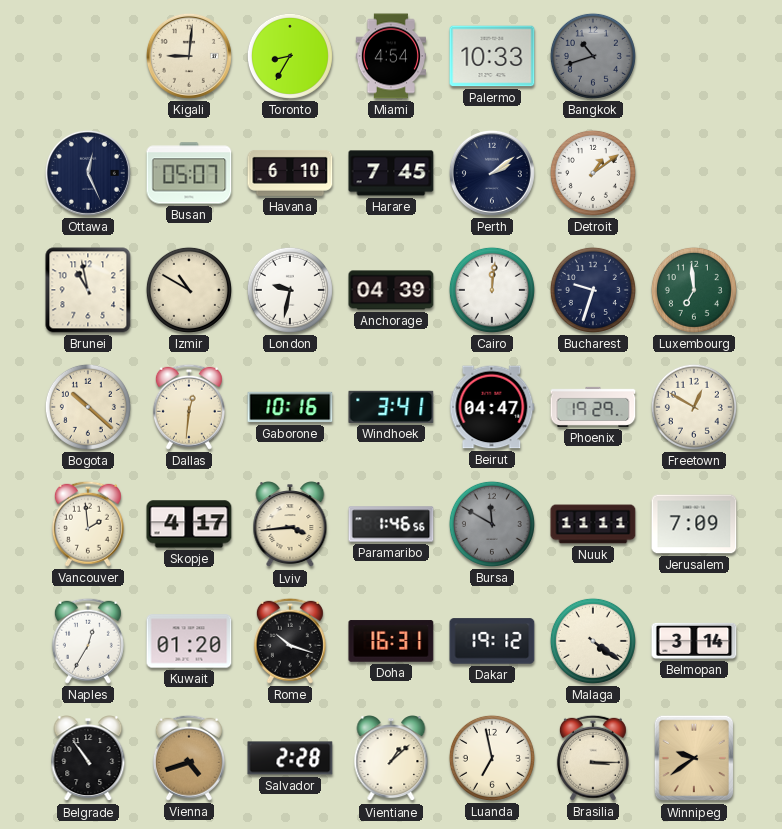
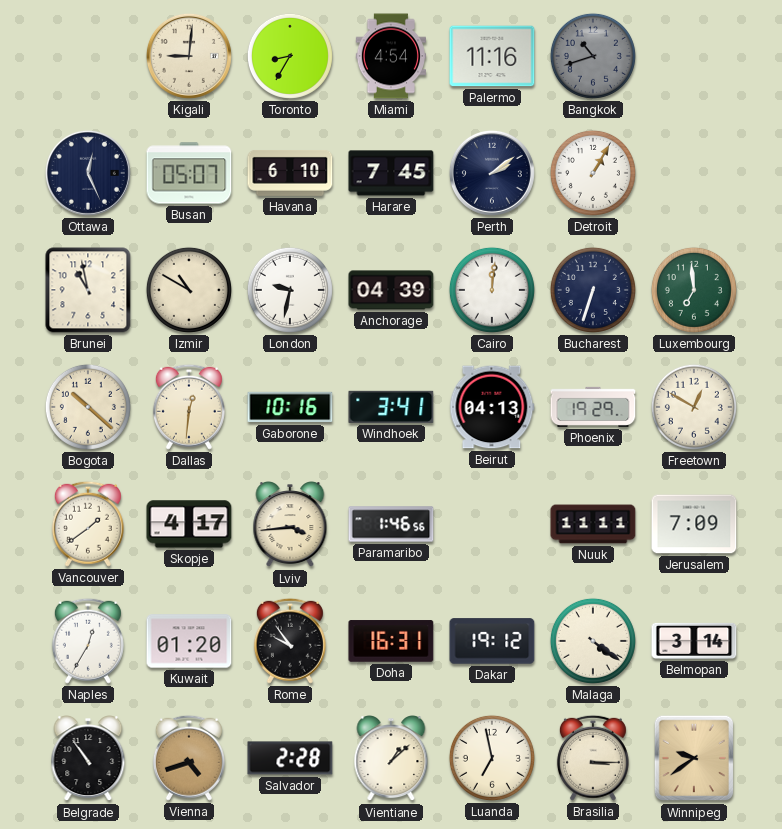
Palermo: 10:33 -> 11:16
Detroit: 1:09 -> 1:05
Bucharest: 9:33 -> 6:33
Beirut: 04:47 -> 04:13
Vancouver: 1:59 -> 1:39
Bursa: 11:50 -> none
Rome: 10:18 -> 9:54
